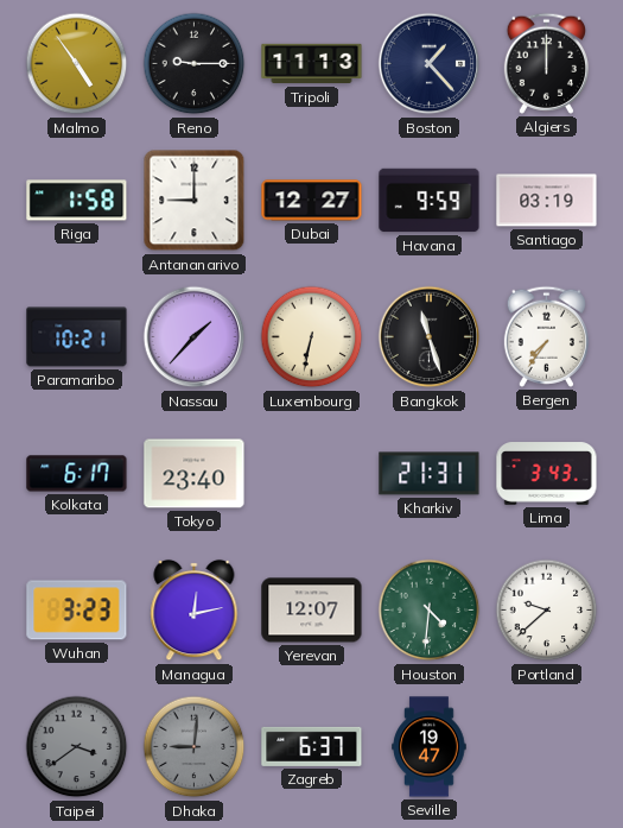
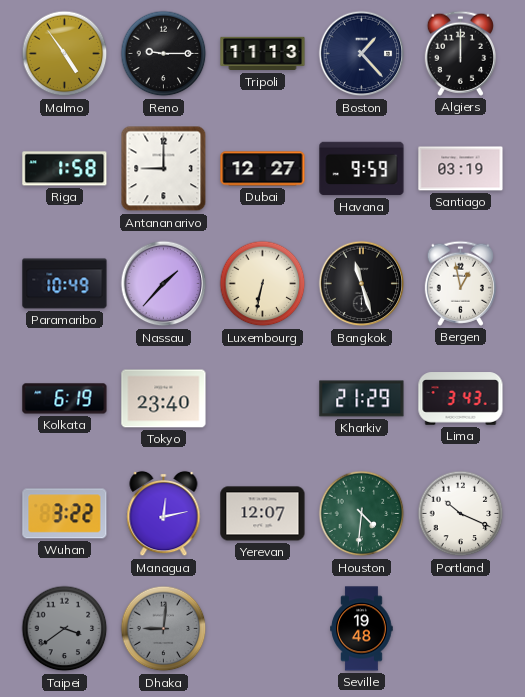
Paramaribo: 10:21 -> 10:49
Bergen: 7:36 -> 12:58
Kolkata: 6:17 -> 6:19
Kharkiv: 21:31 -> 21:29
Wuhan: 3:23 -> 3:22
Portland: 9:38 -> 10:19
Zagreb: 6:37 -> none
Seville: 19:47 -> 19:48
